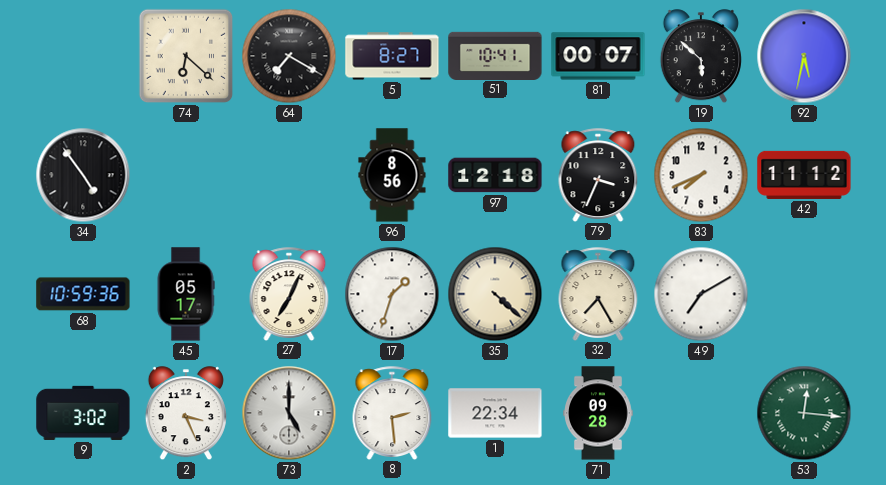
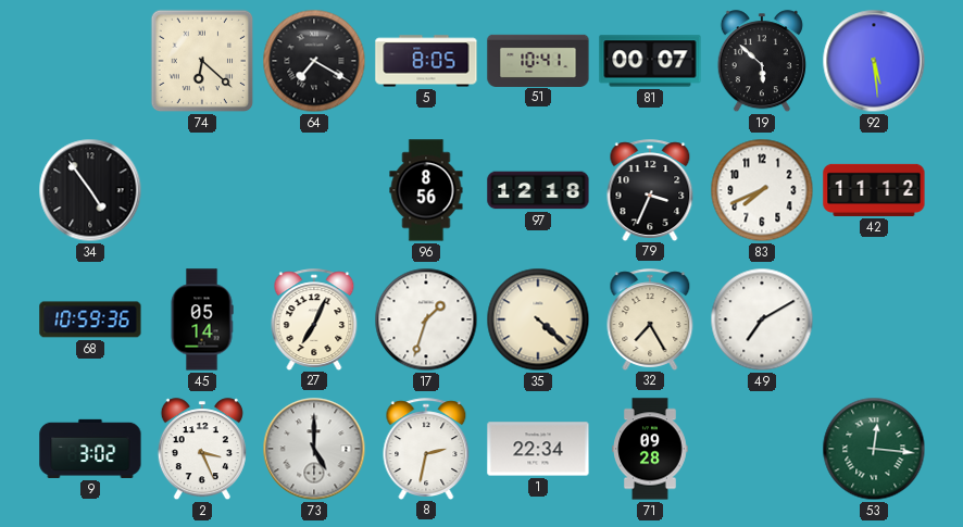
5: 8:27 -> 8:05
92: 5:32 -> 5:29
45: 05:17 -> 05:14
8: 2:29 -> 2:32
